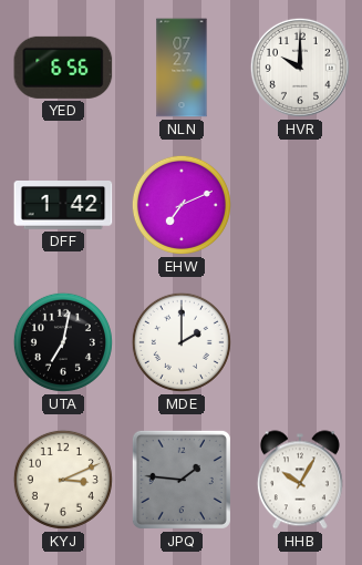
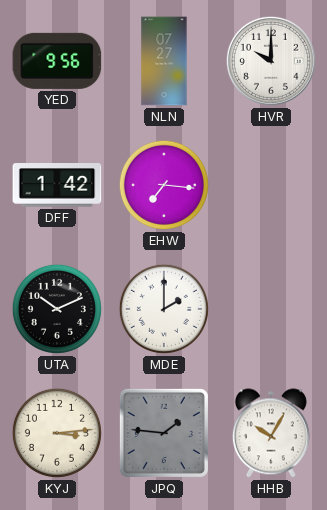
YED: 6:56 -> 9:56
EHW: 7:11 -> 7:16
UTA: 7:02 -> 10:11
KYJ: 3:11 -> 3:14
